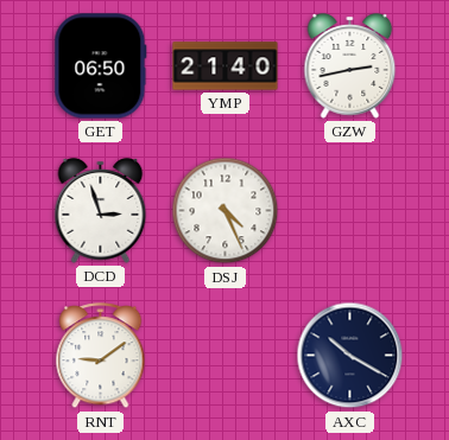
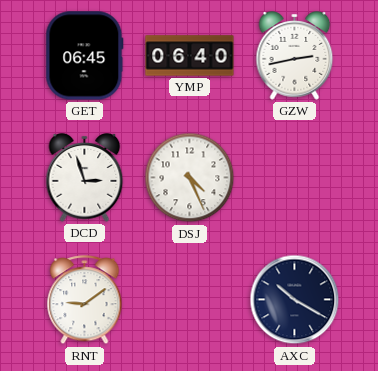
GET: 06:50 -> 06:45
YMP: 21:40 -> 06:40
